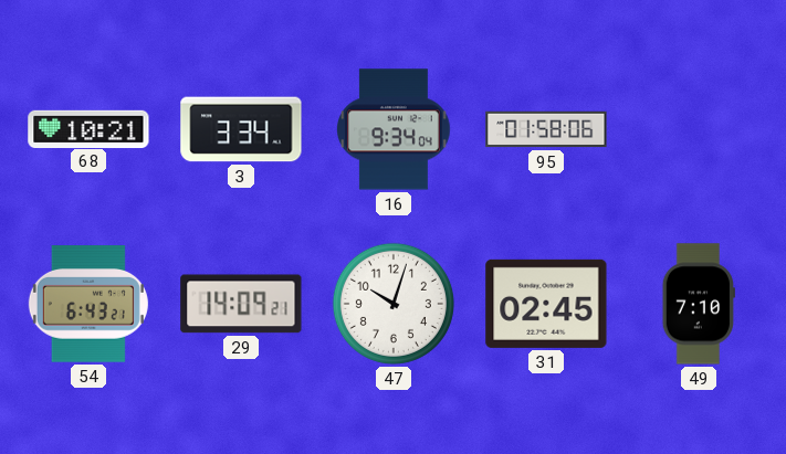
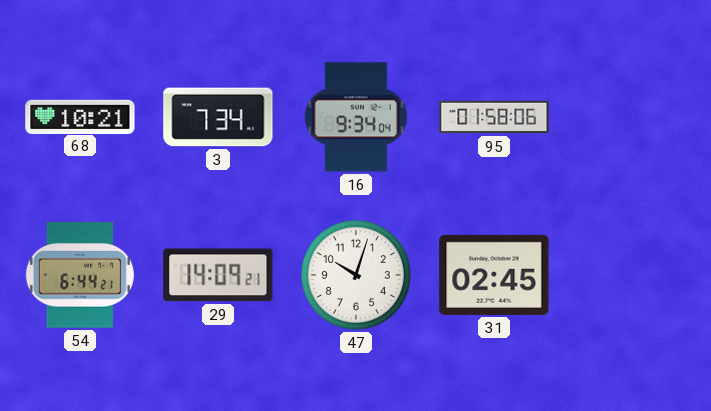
3: 3:34 -> 7:34
54: 6:43 -> 6:44
49: 7:10 -> none
